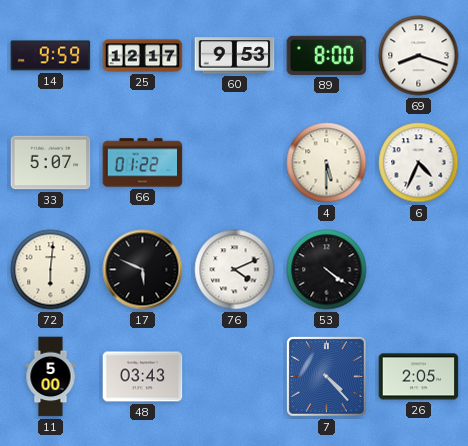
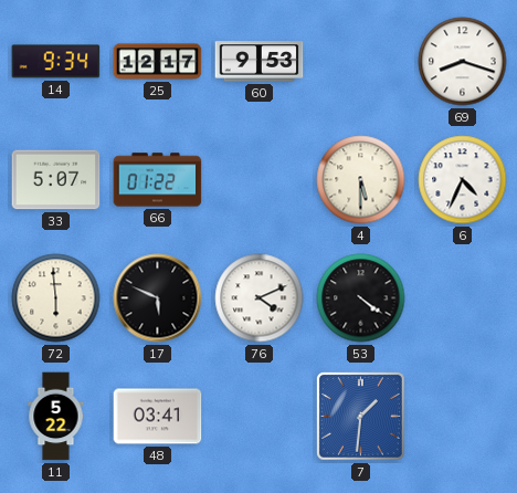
14: 9:59 -> 9:34
89: 8:00 -> none
72: 6:01 -> 5:59
11: 5:00 -> 5:22
48: 03:43 -> 03:41
7: 4:23 -> 1:31
26: 2:05 -> none
